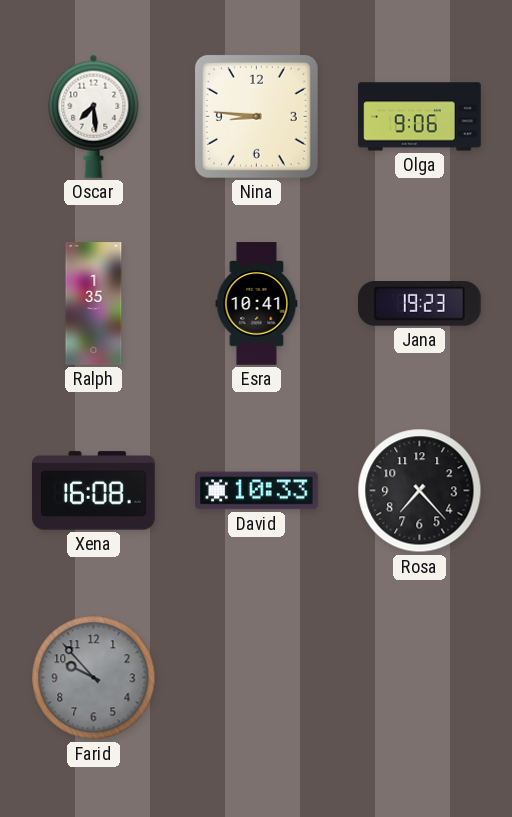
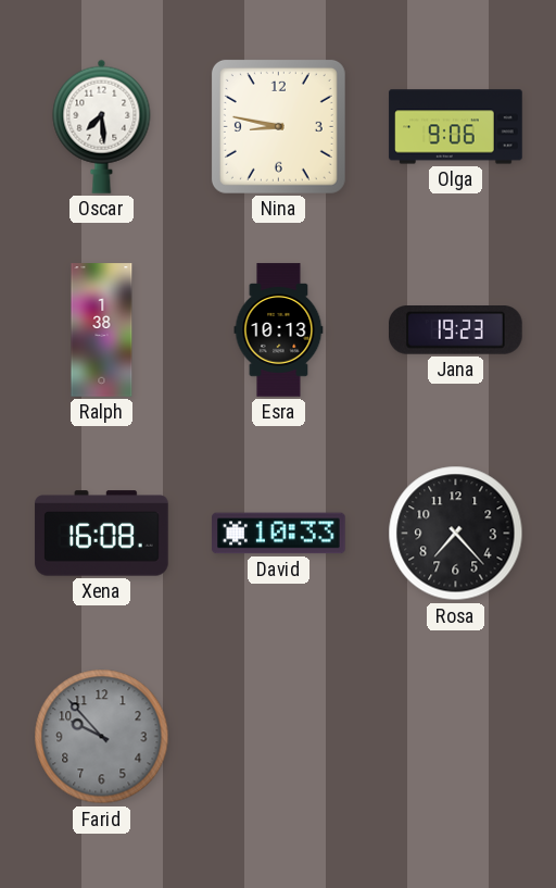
Nina: 8:46 -> 8:47
Ralph: 1:35 -> 1:38
Esra: 10:41 -> 10:13
